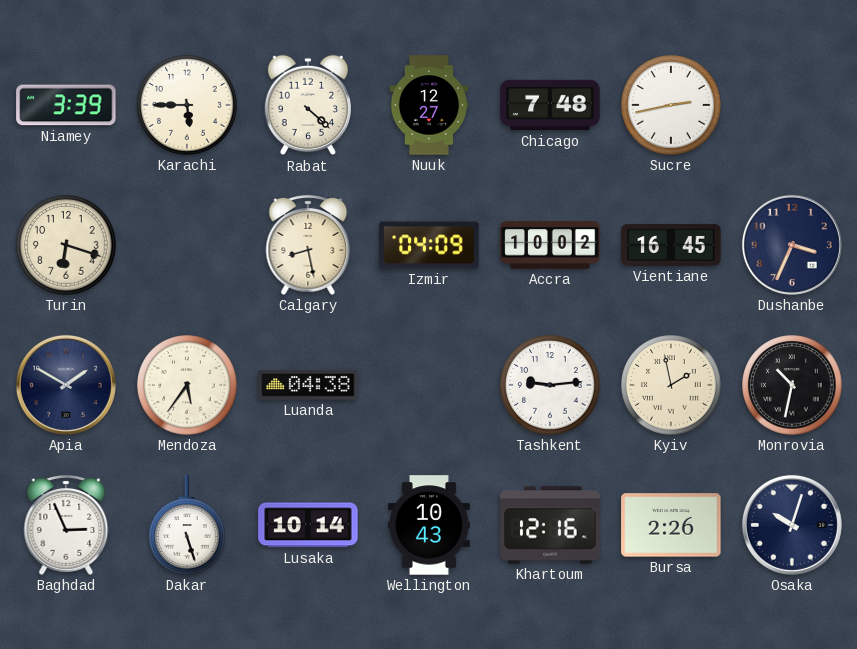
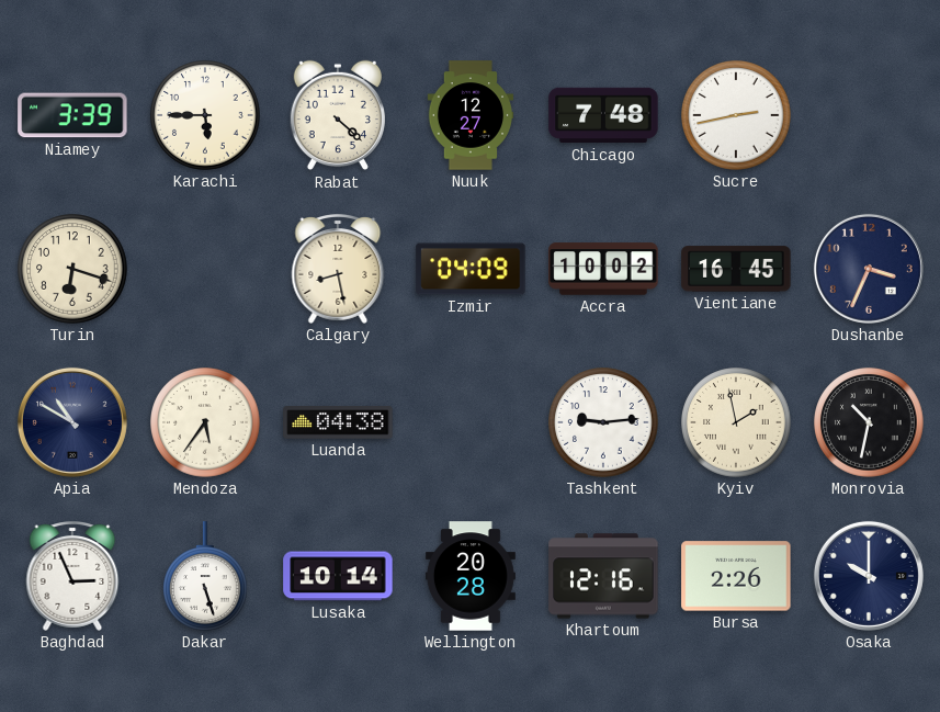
Apia: 1:50 -> 10:50
Wellington: 10:43 -> 20:28
Osaka: 10:03 -> 10:00
